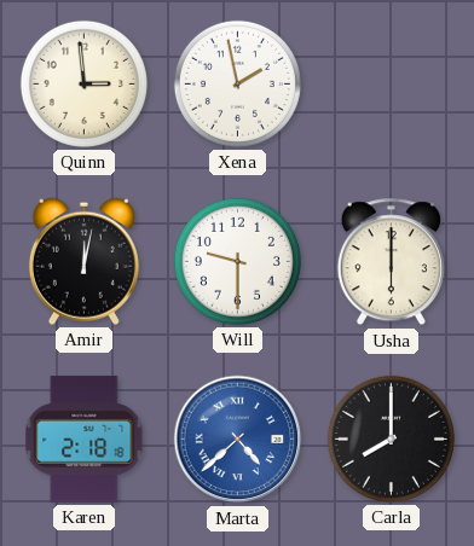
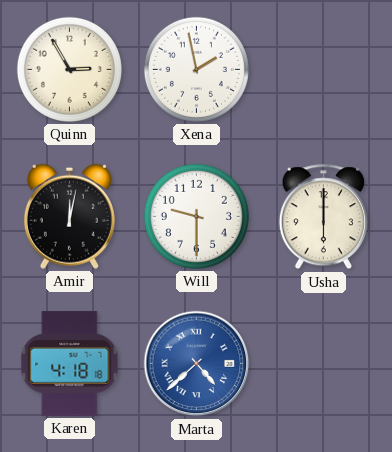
Quinn: 2:59 -> 2:55
Karen: 2:18 -> 4:18
Carla: 8:00 -> none
